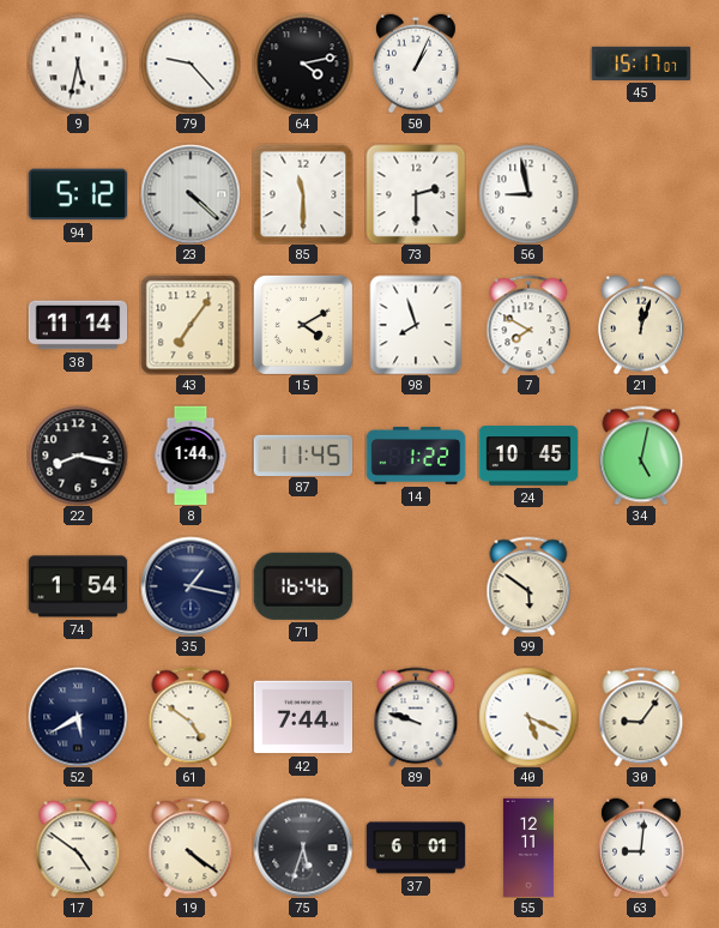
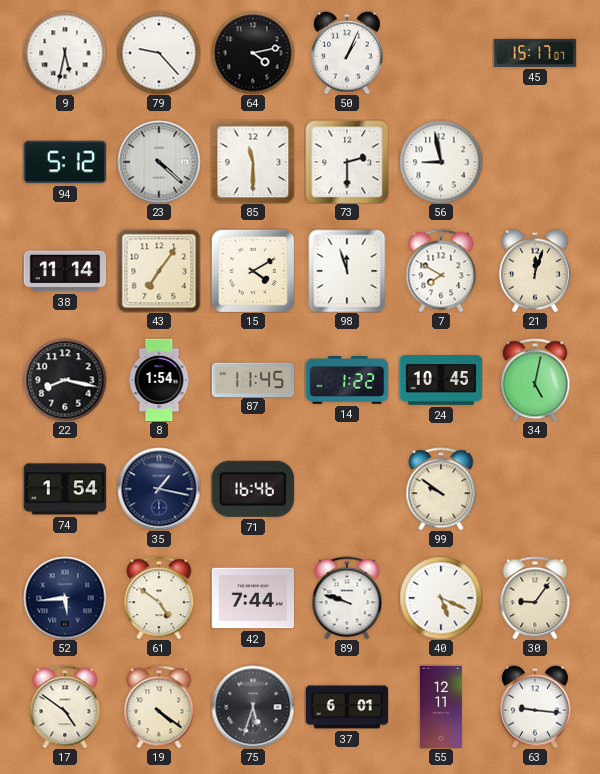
98: 7:57 -> 11:57
8: 1:44 -> 1:54
99: 5:51 -> 9:51
52: 5:40 -> 5:44
63: 9:01 -> 9:16
